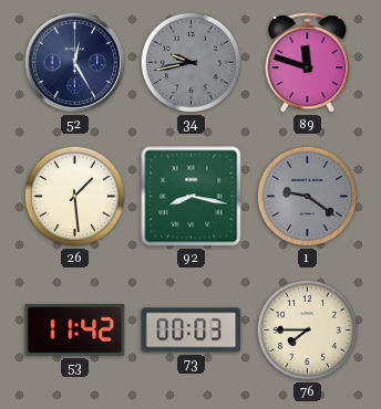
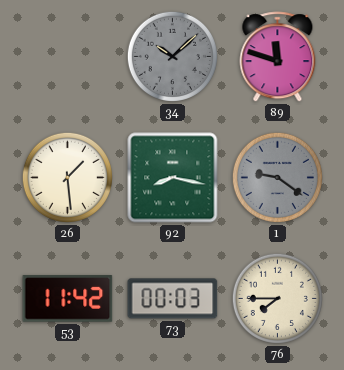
52: 12:25 -> none
34: 9:43 -> 10:08
